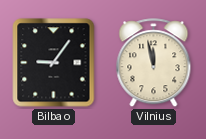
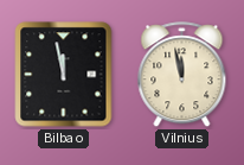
Bilbao: 9:06 -> 11:58
